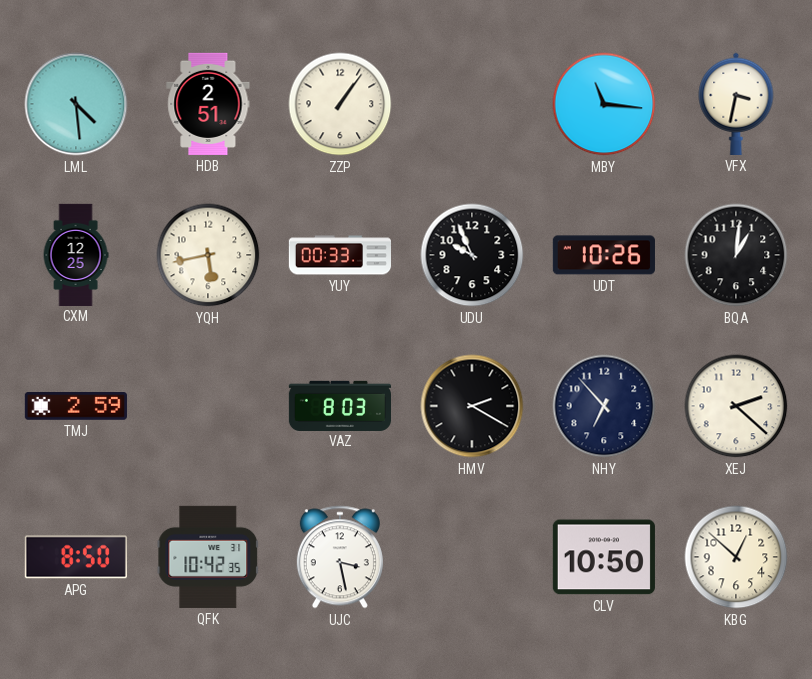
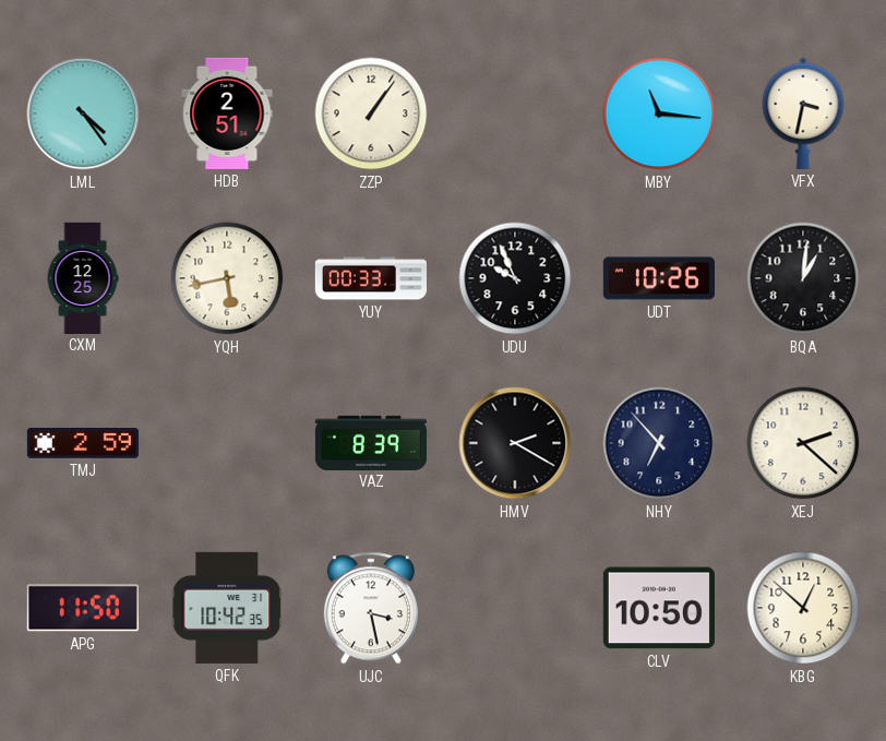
LML: 4:29 -> 4:24
VAZ: 8:03 -> 8:39
APG: 8:50 -> 11:50
